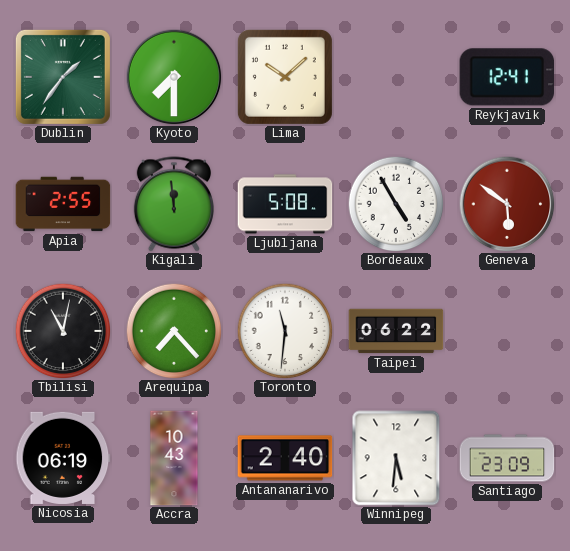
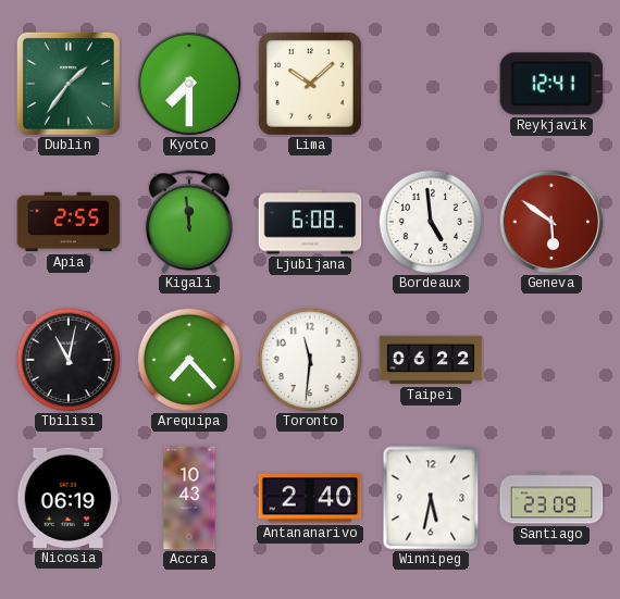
Ljubljana: 5:08 -> 6:08
Bordeaux: 4:55 -> 4:59
Winnipeg: 5:31 -> 5:32
